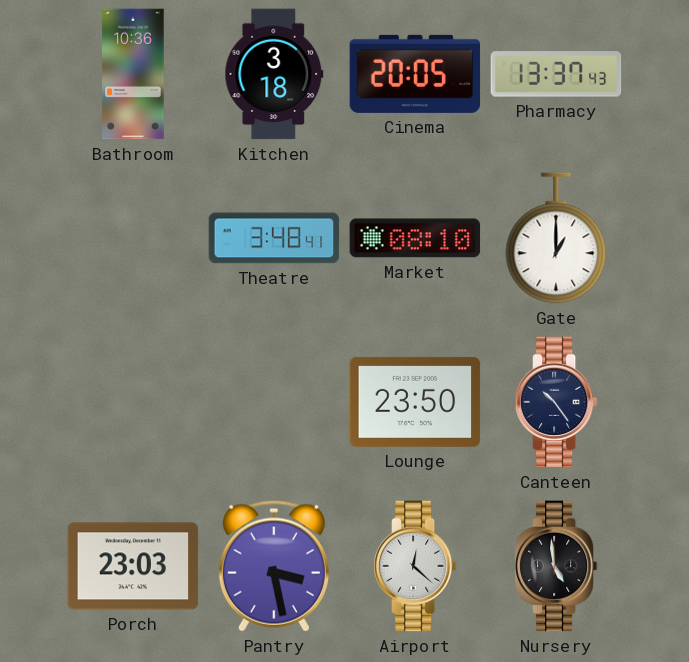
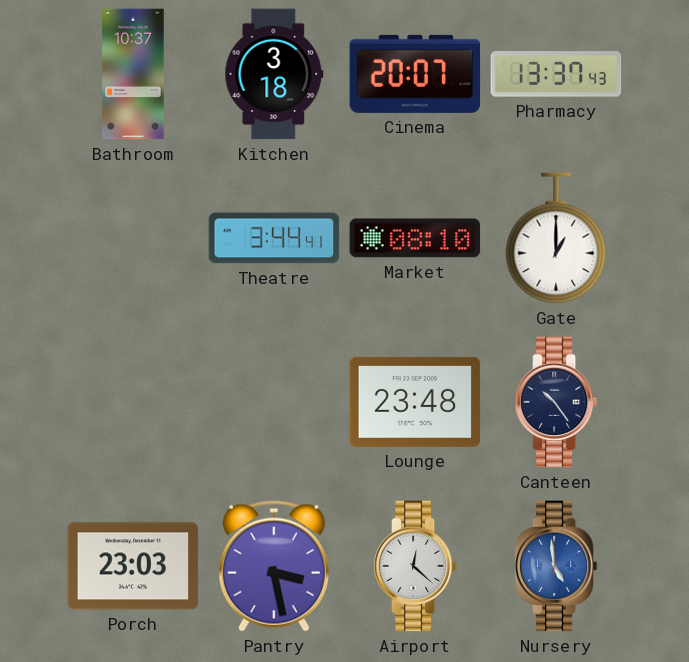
Bathroom: 10:36 -> 10:37
Cinema: 20:05 -> 20:07
Theatre: 3:48 -> 3:44
Lounge: 23:50 -> 23:48
Nursery dial: black -> blue
